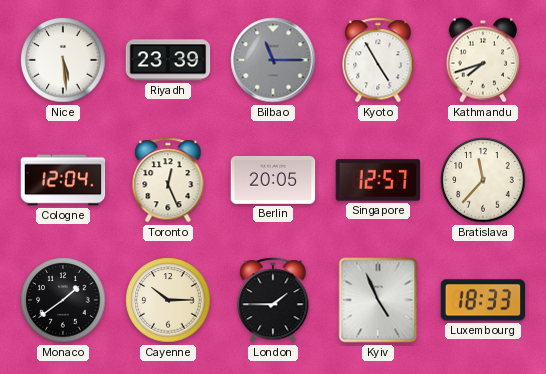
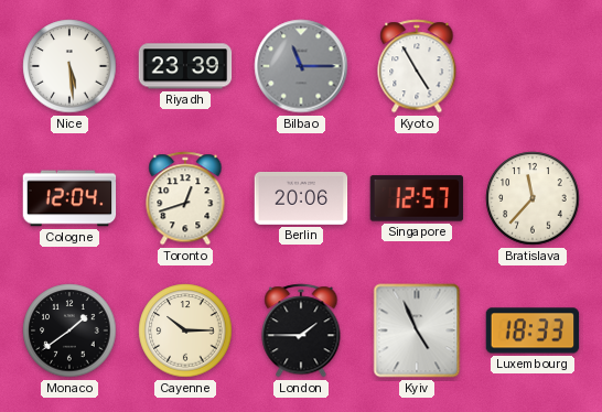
Kathmandu: 7:42 -> none
Toronto: 12:26 -> 12:42
Berlin: 20:05 -> 20:06
